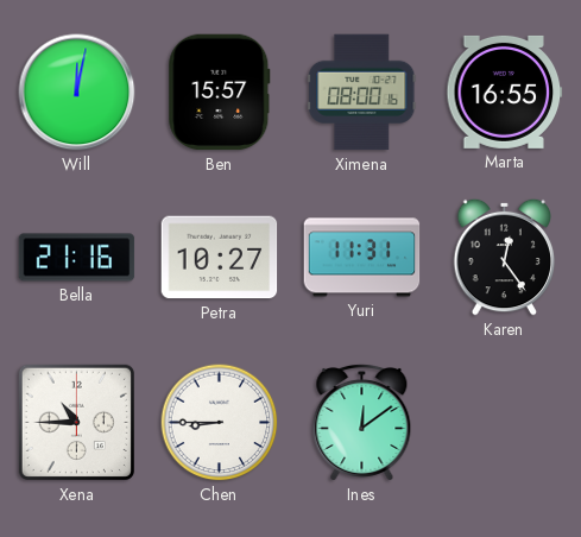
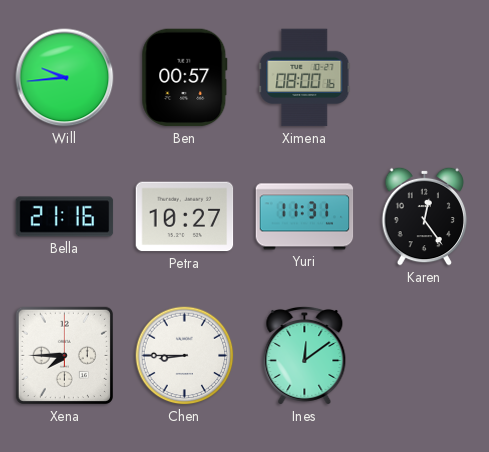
Will: 12:02 -> 9:44
Ben: 15:57 -> 00:57
Marta: 16:55 -> none
Xena: 10:45 -> 7:45
